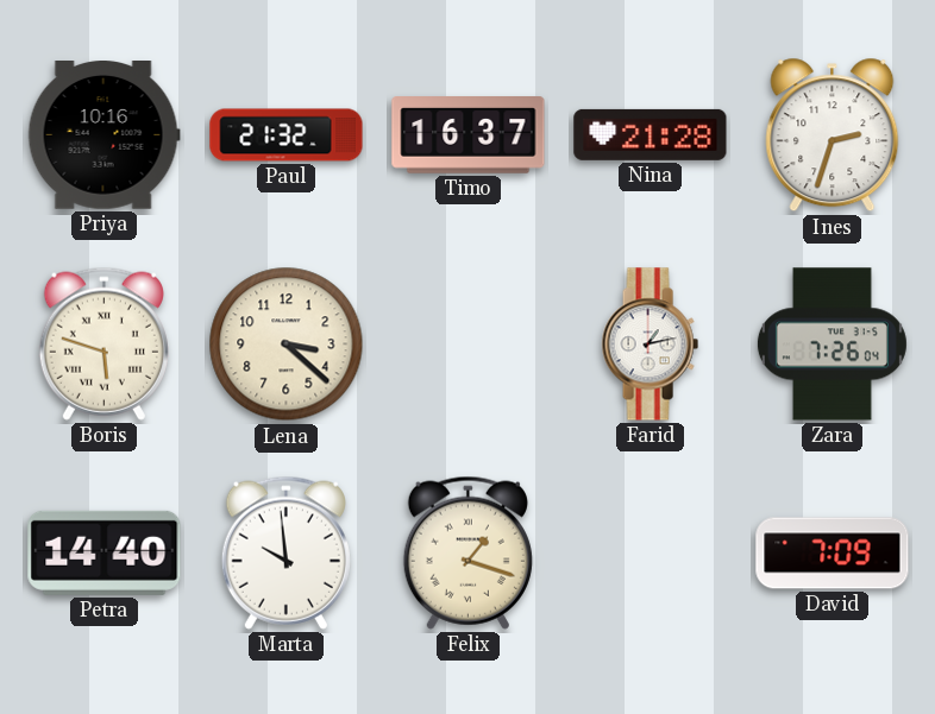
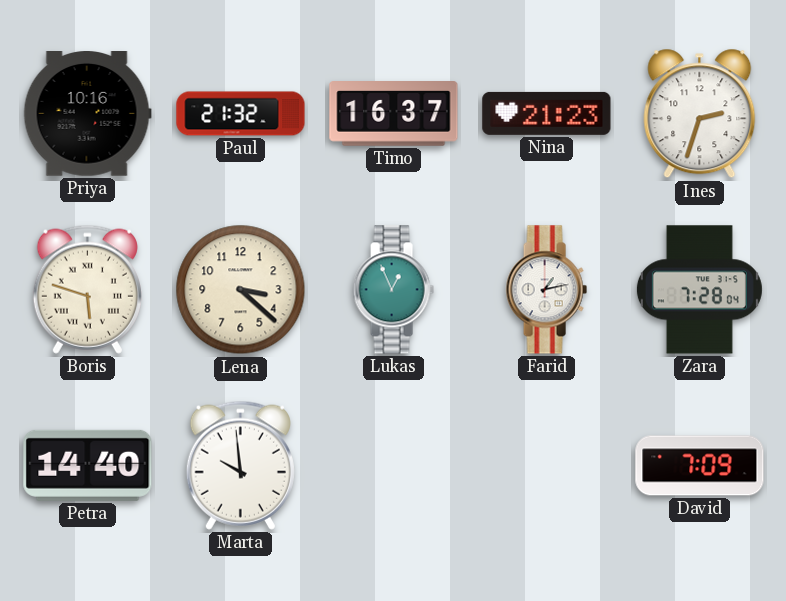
Nina: 21:28 -> 21:23
Lukas: none -> 12:56
Zara: 7:26 -> 7:28
Felix: 1:18 -> none
